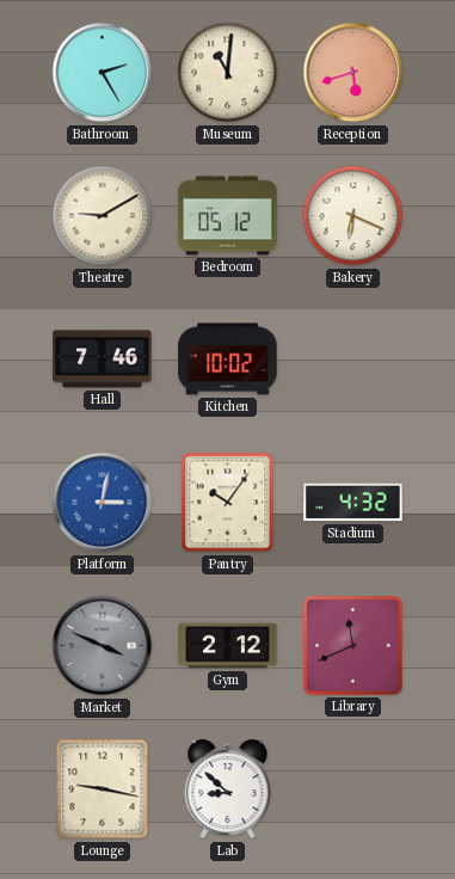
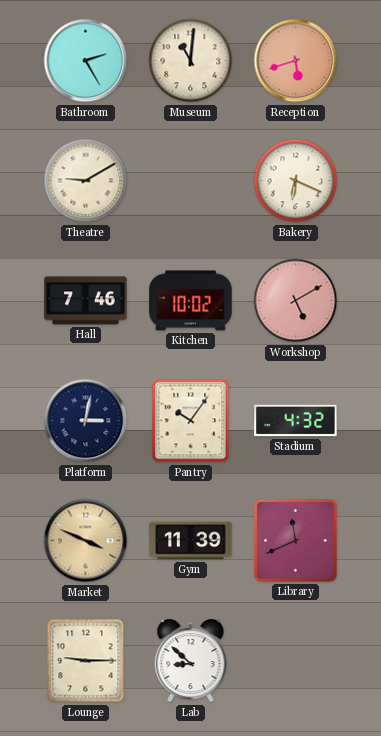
Bedroom: 05:12 -> none
Workshop: none -> 5:10
Platform dial: blue -> navy
Market dial: grey -> champagne
Gym: 2:12 -> 11:39
Lounge: 9:17 -> 9:15
